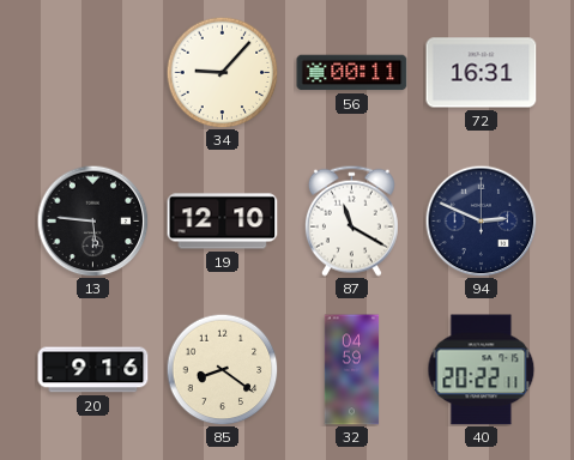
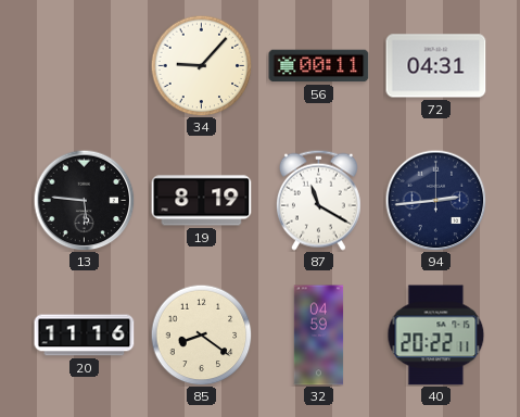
72: 16:31 -> 04:31
19: 12:10 -> 8:19
94: 2:49 -> 2:44
20: 9:16 -> 11:16
